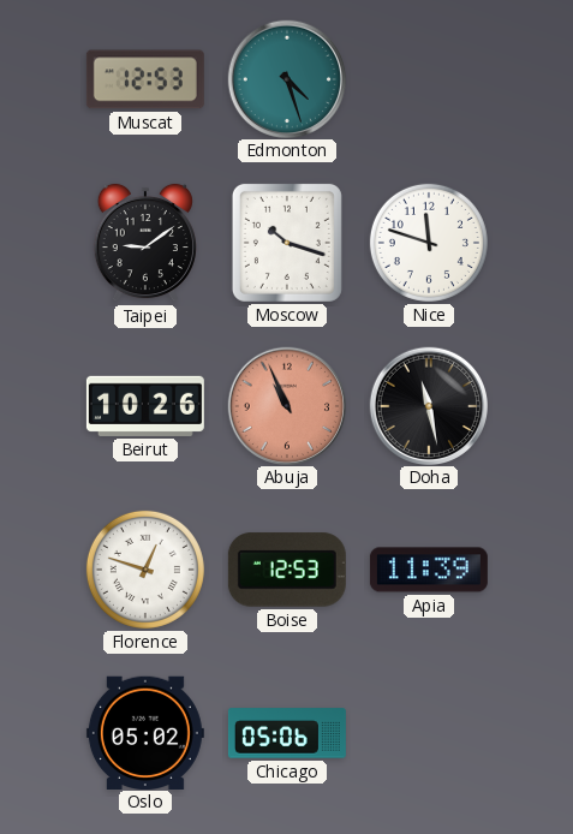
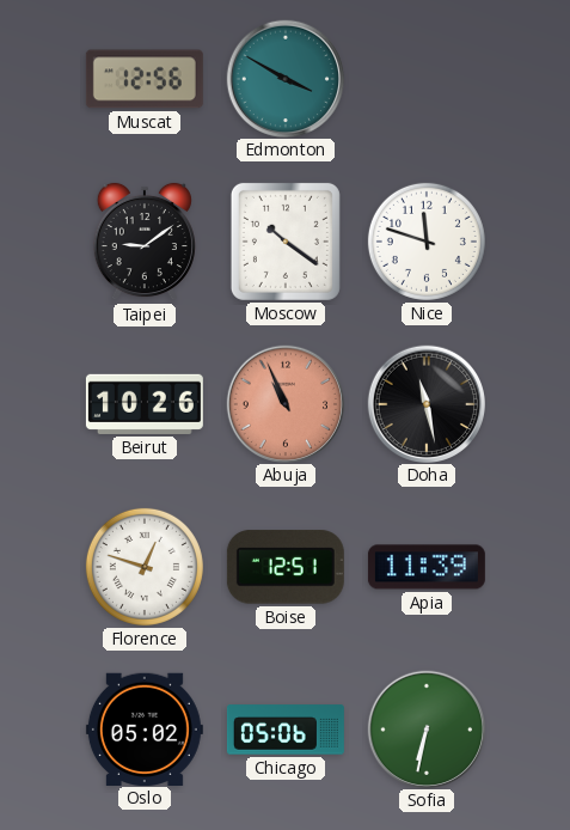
Muscat: 12:53 -> 12:56
Edmonton: 4:27 -> 3:50
Moscow: 10:18 -> 10:21
Boise: 12:53 -> 12:51
Sofia: none -> 6:32
